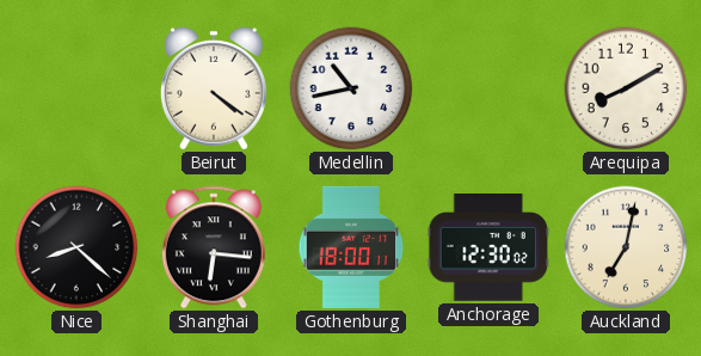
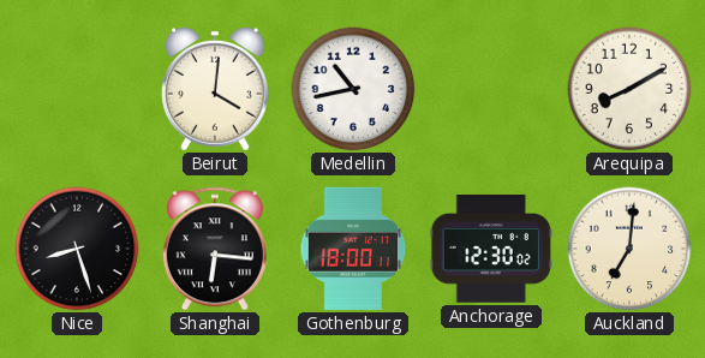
Beirut: 4:21 -> 4:01
Nice: 8:22 -> 8:27
Auckland: 7:02 -> 7:01
